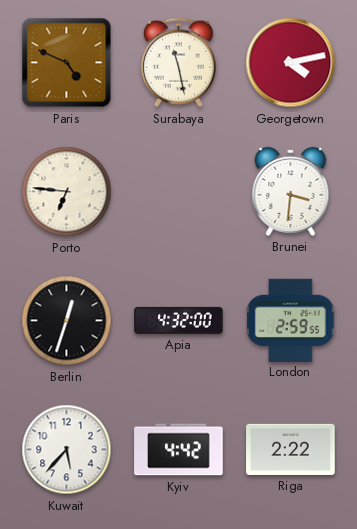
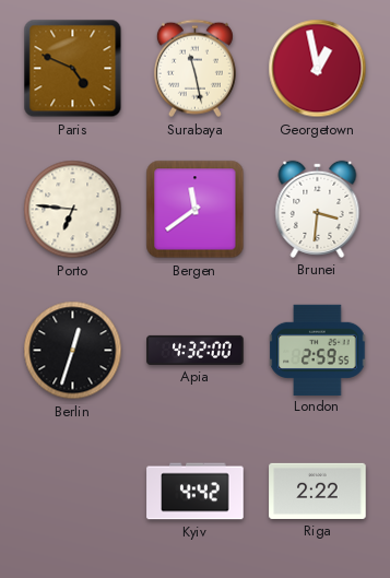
Georgetown: 4:13 -> 12:58
Bergen: none -> 11:39
Kuwait: 5:37 -> none
